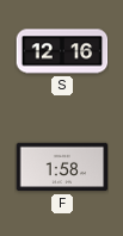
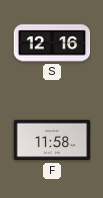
F: 1:58 -> 11:58
